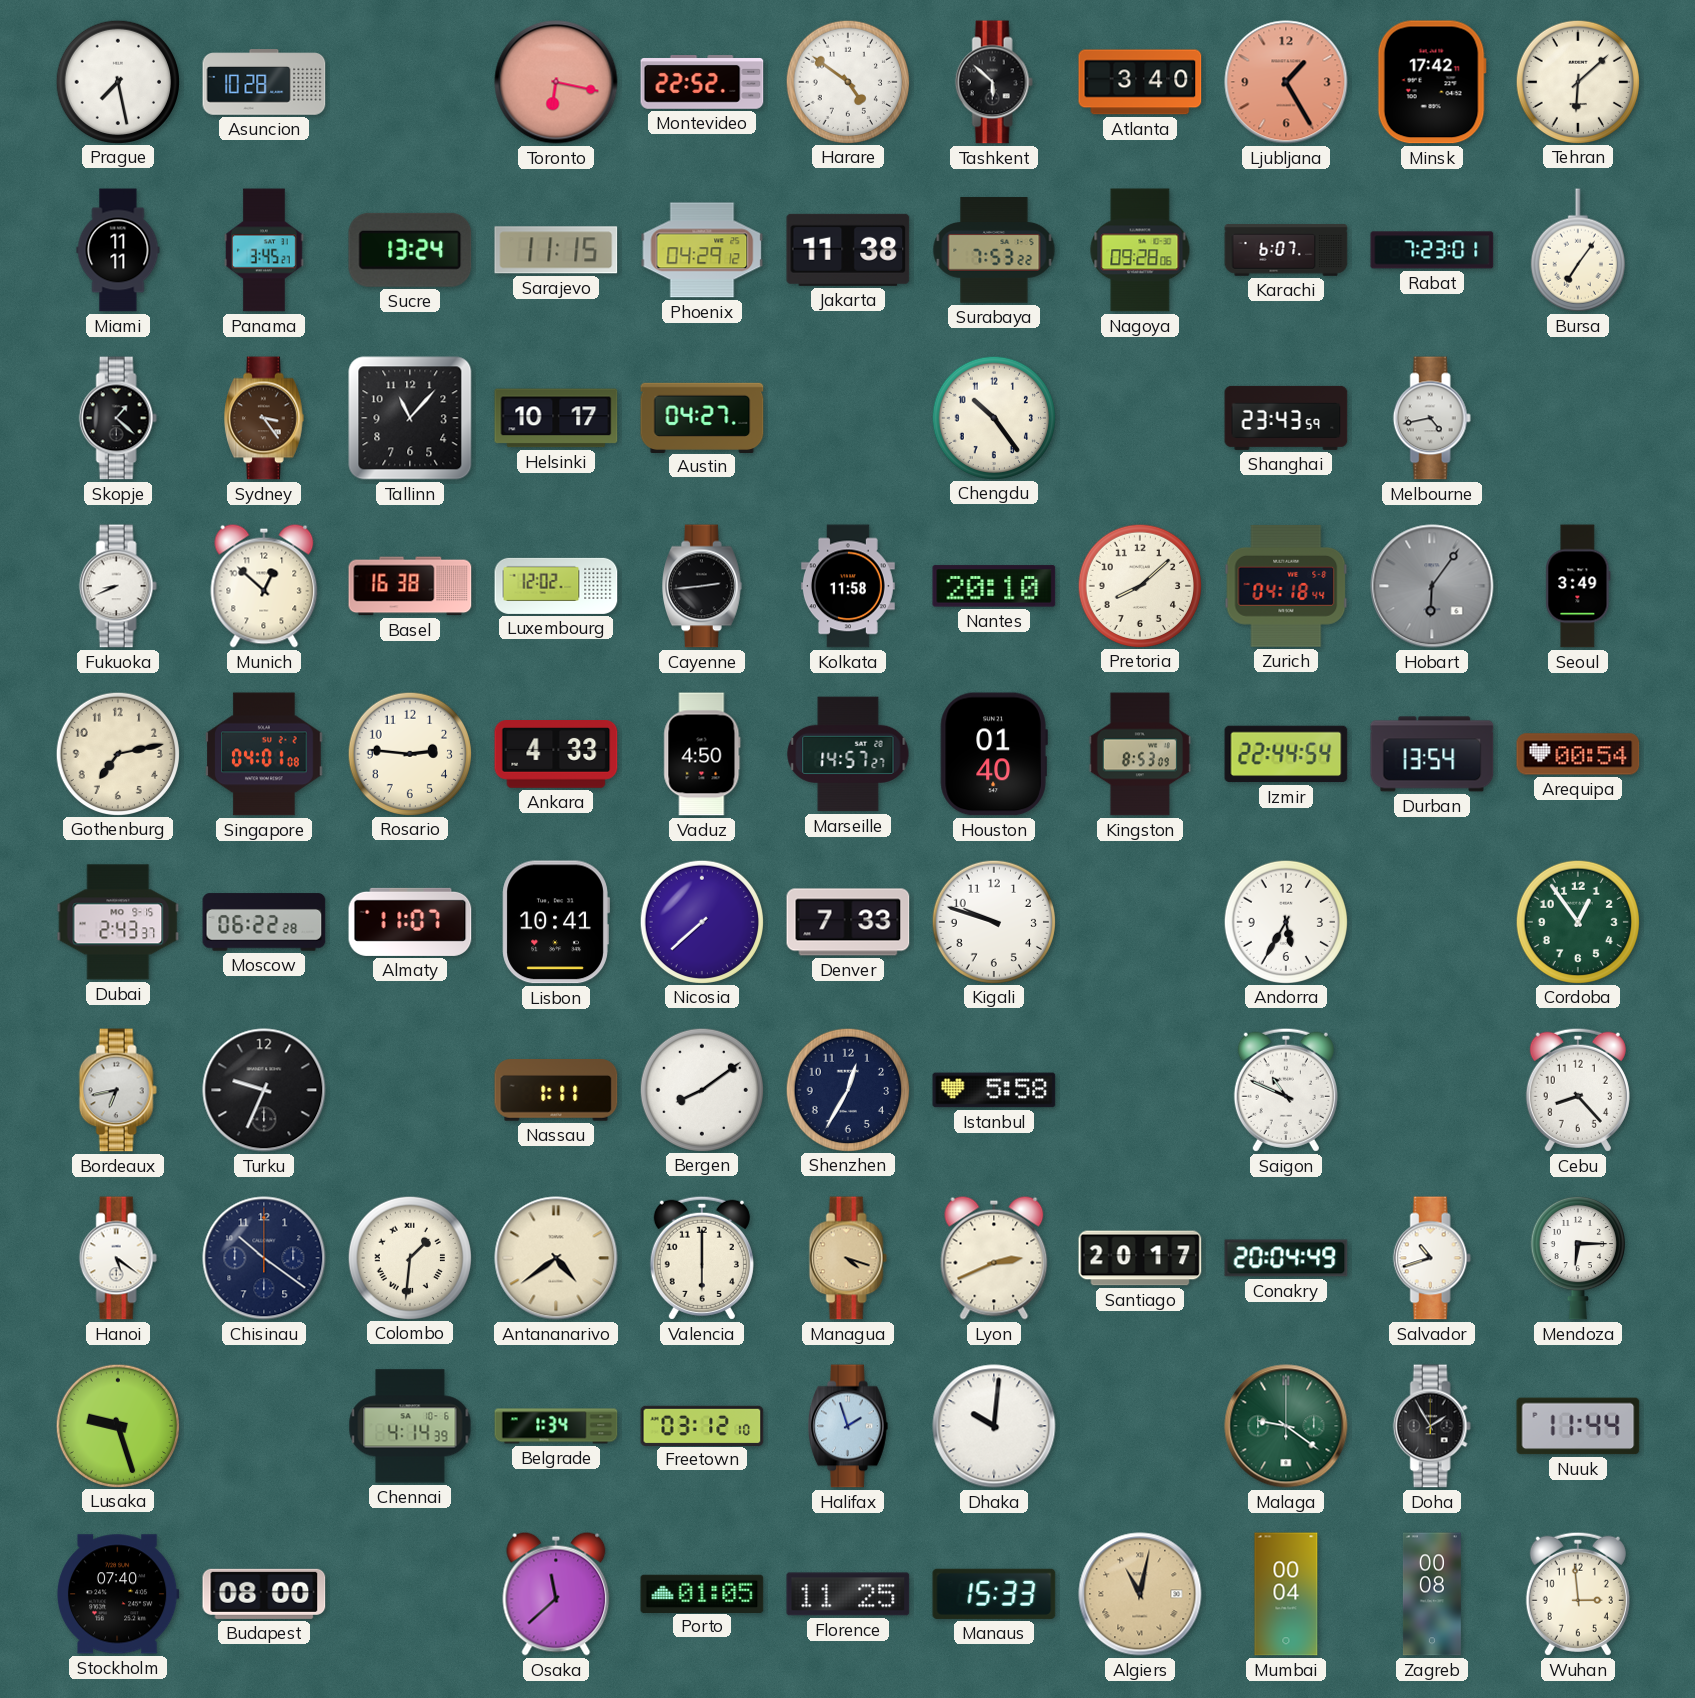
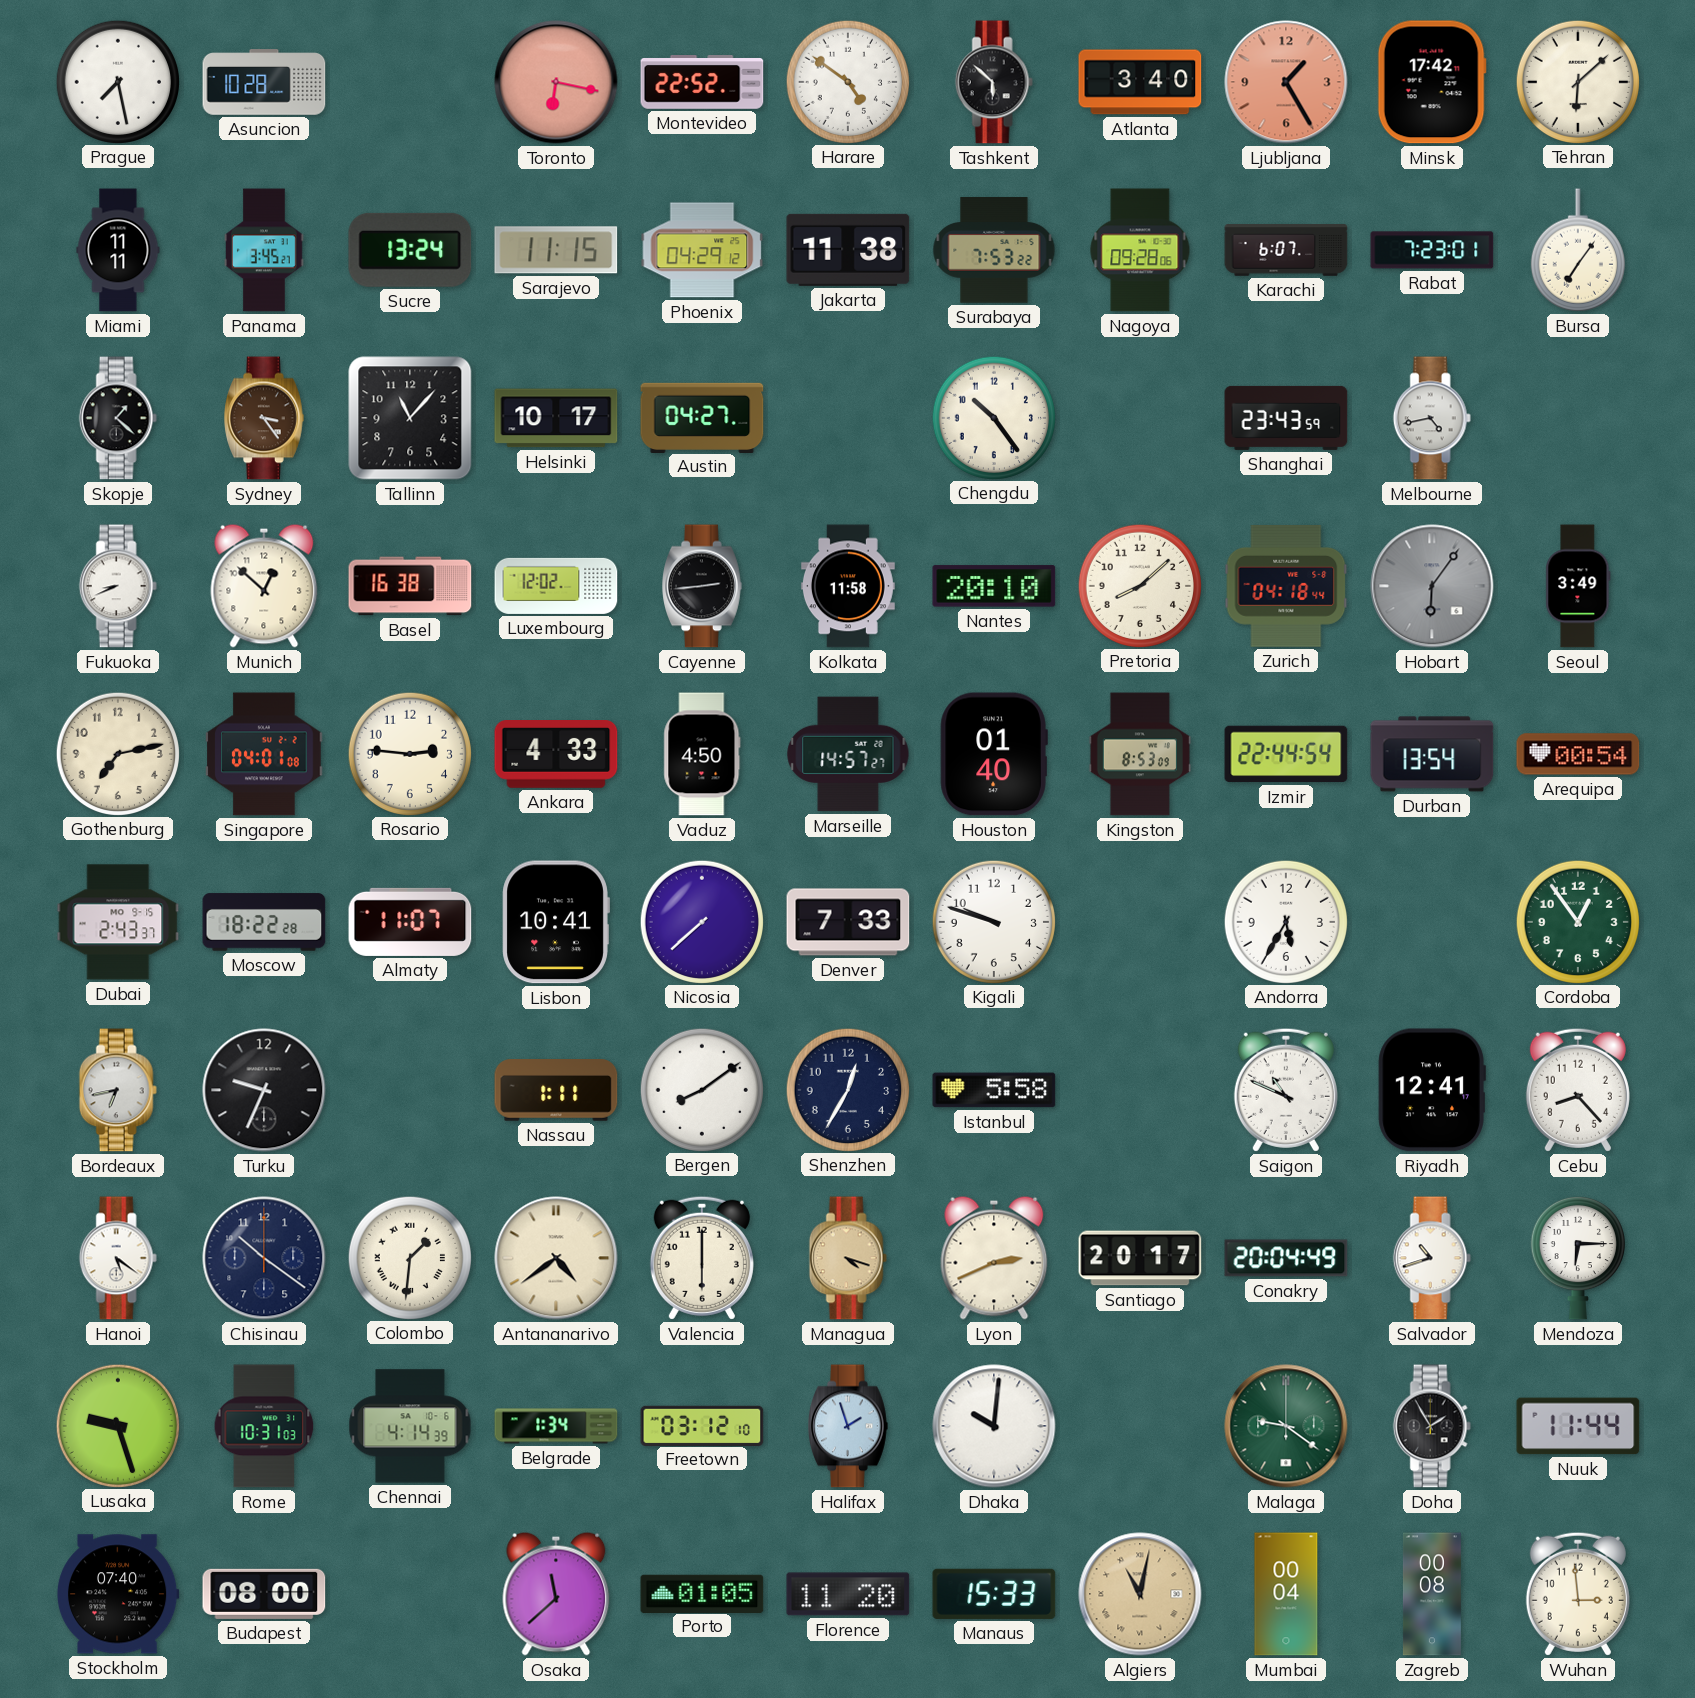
Moscow: 06:22 -> 18:22
Riyadh: none -> 12:41
Rome: none -> 10:31
Florence: 11:25 -> 11:20
